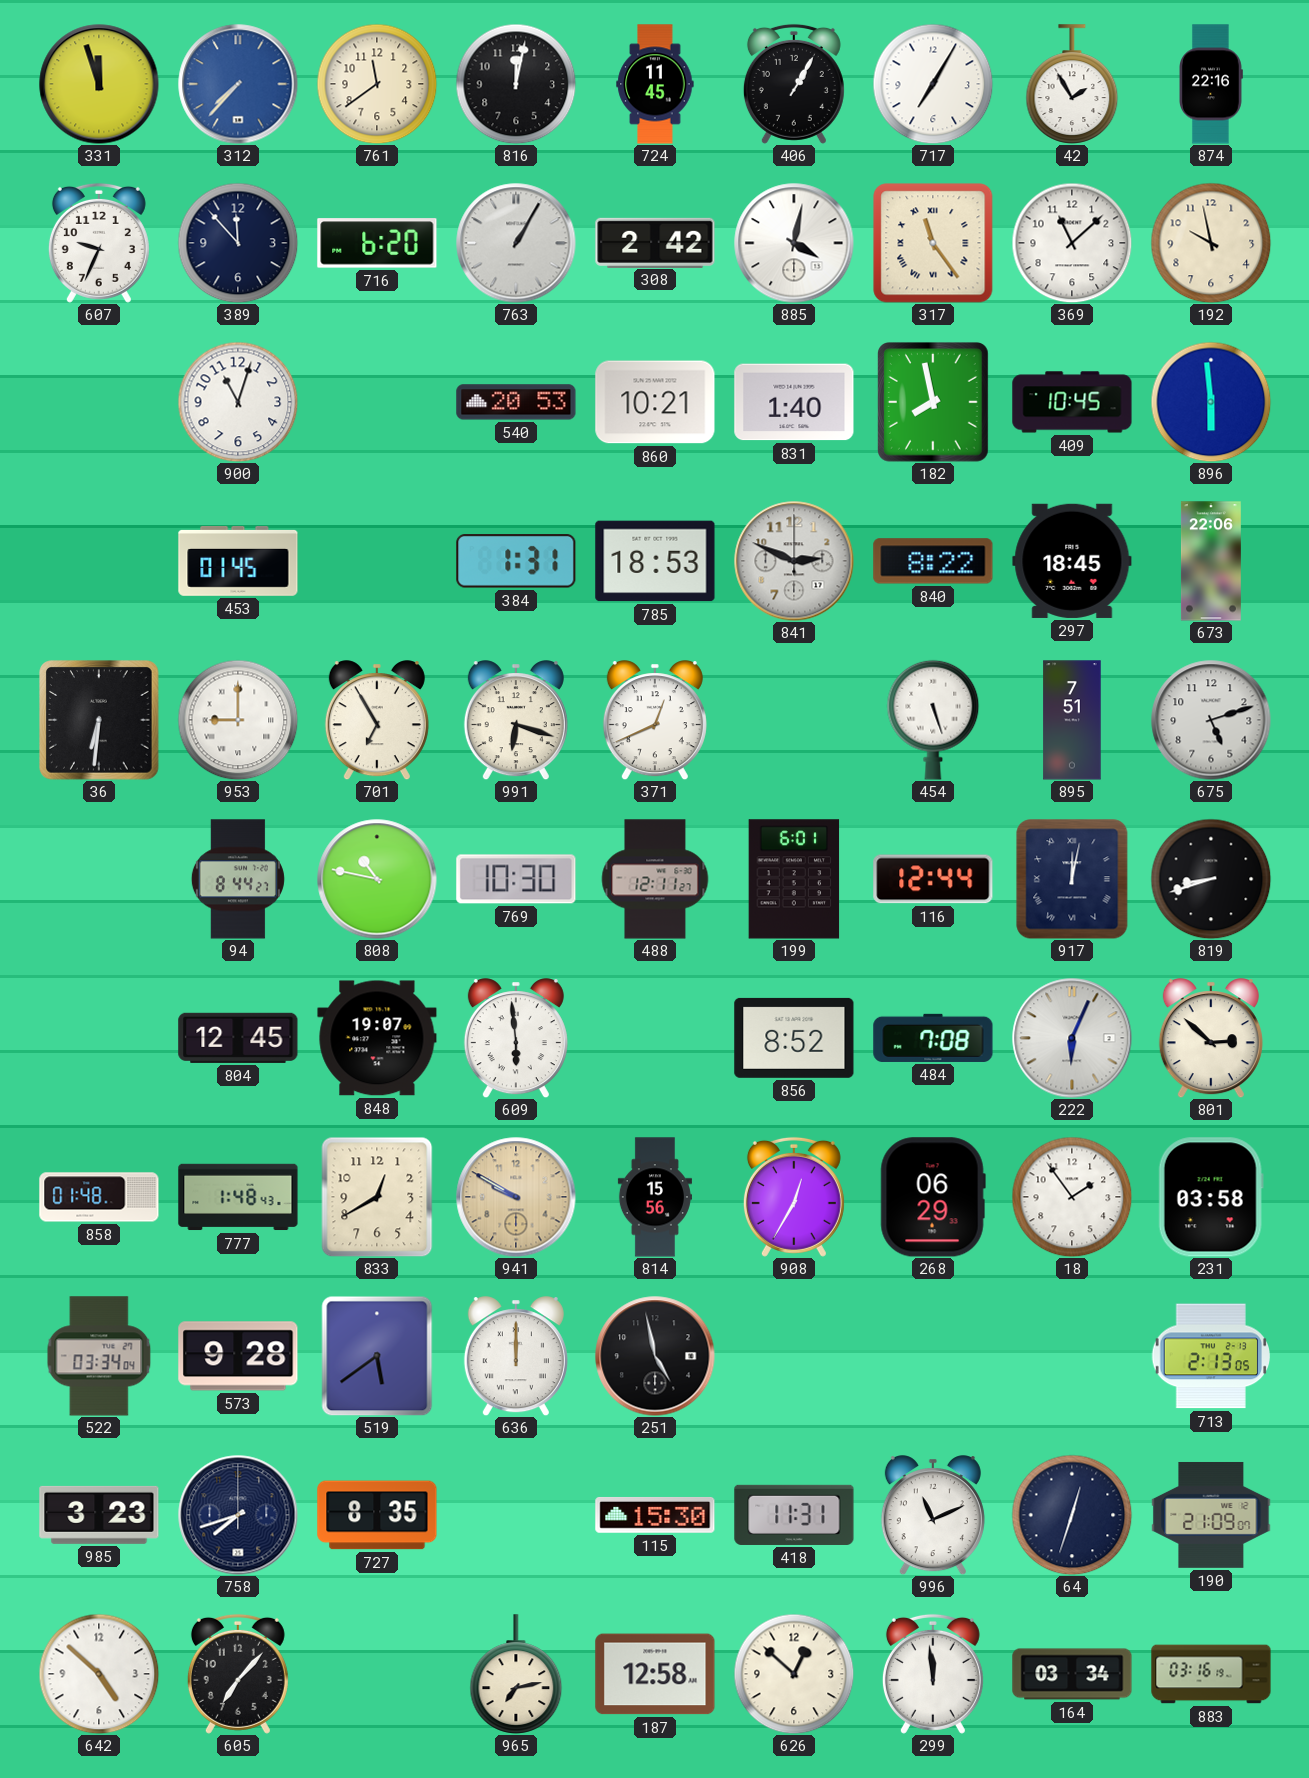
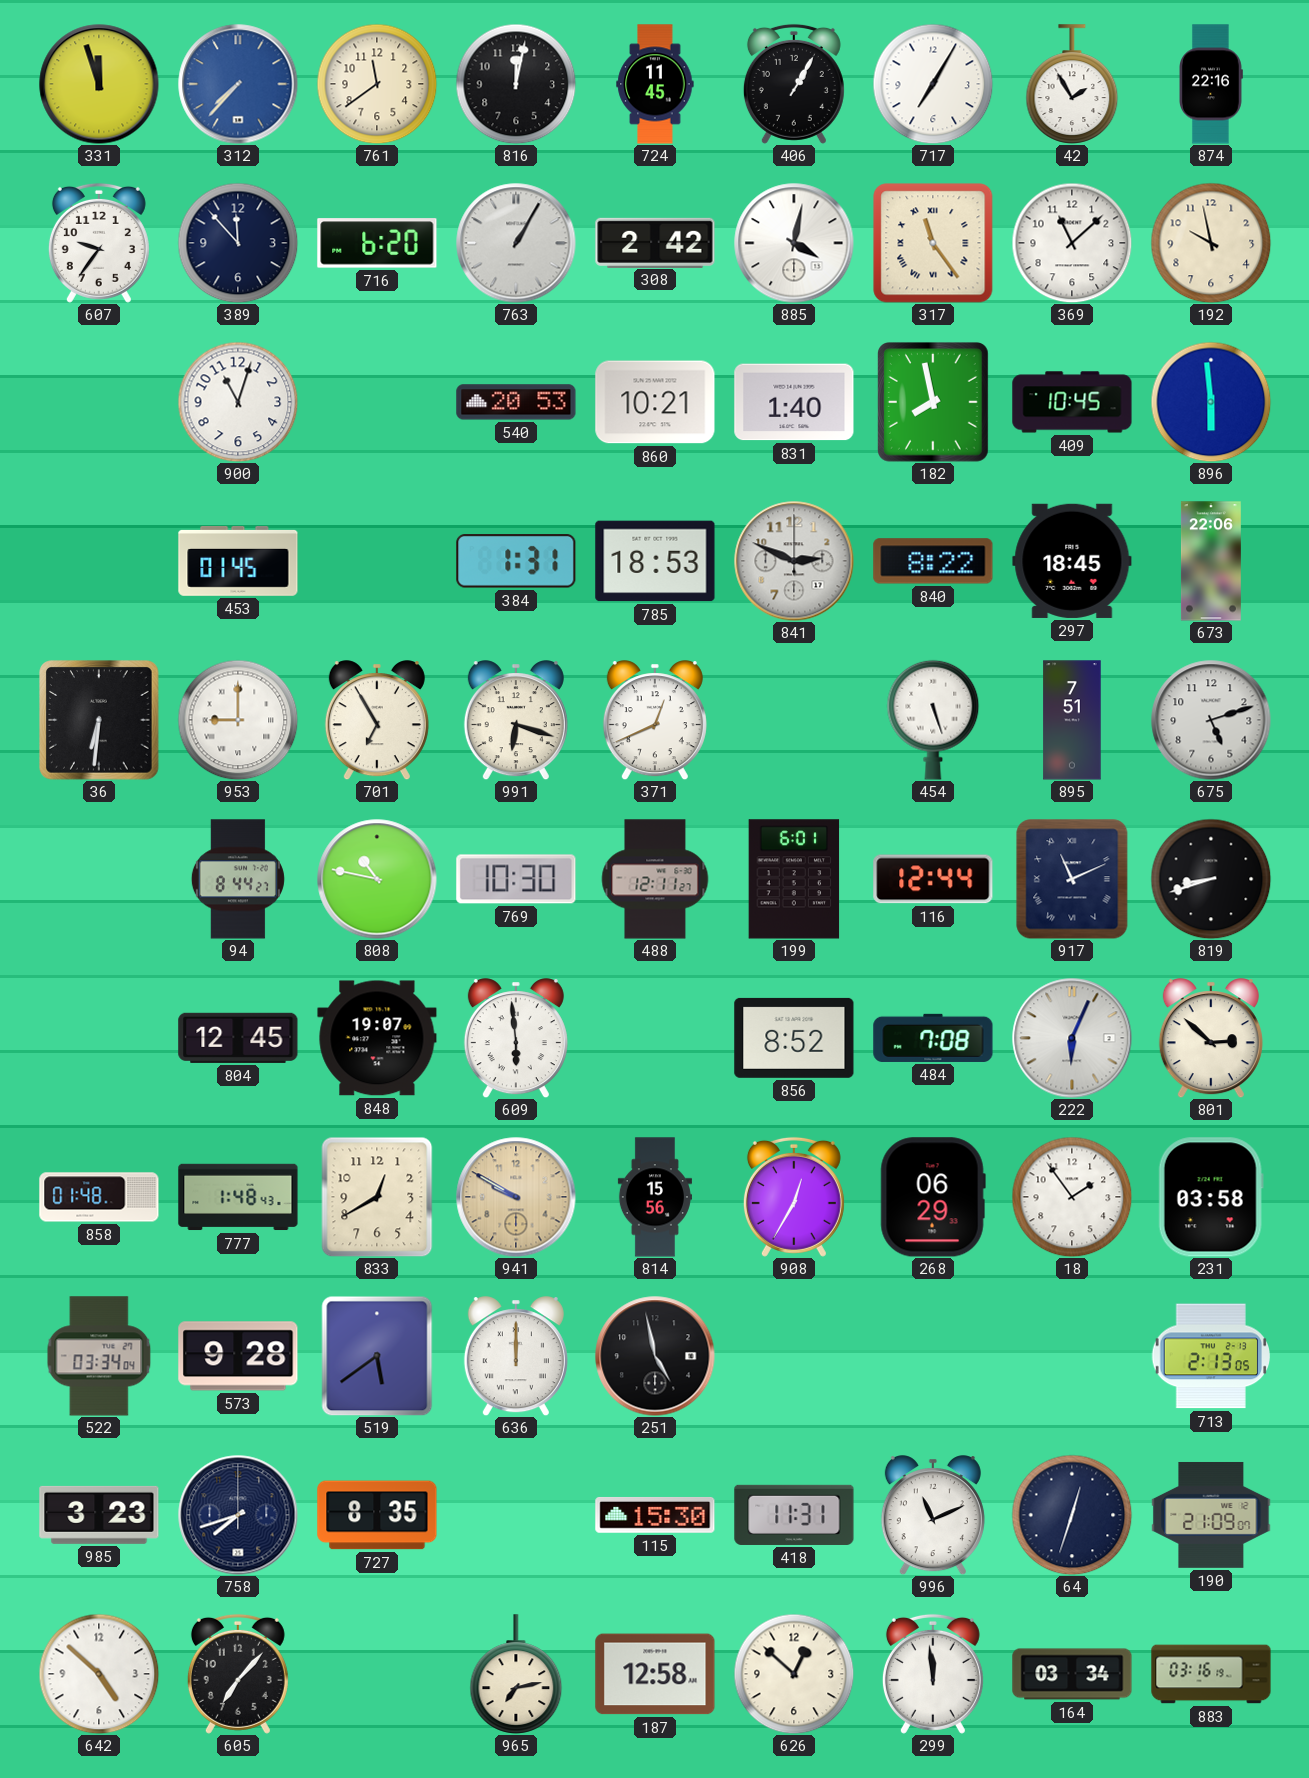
607: 9:34 -> 9:36
917: 12:02 -> 11:11
